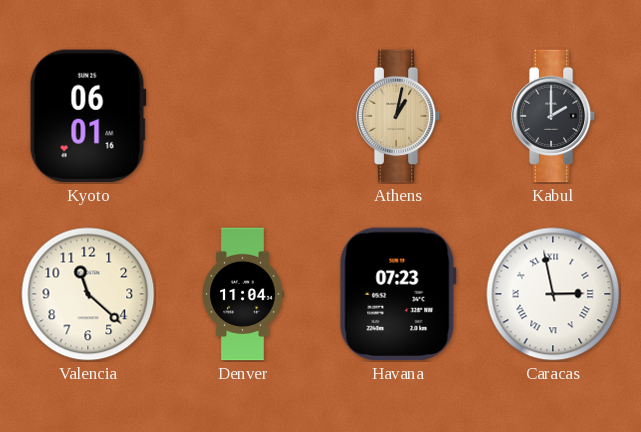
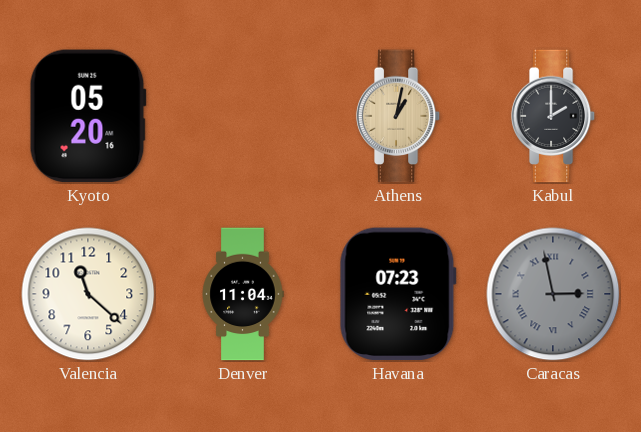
Kyoto: 06:01 -> 05:20
Caracas dial: white -> grey
